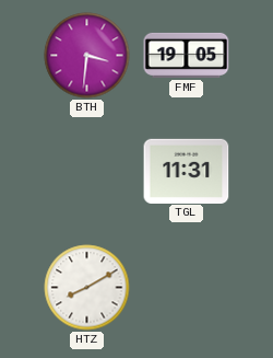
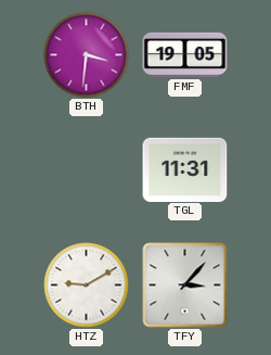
HTZ: 8:10 -> 9:10
TFY: none -> 3:07
